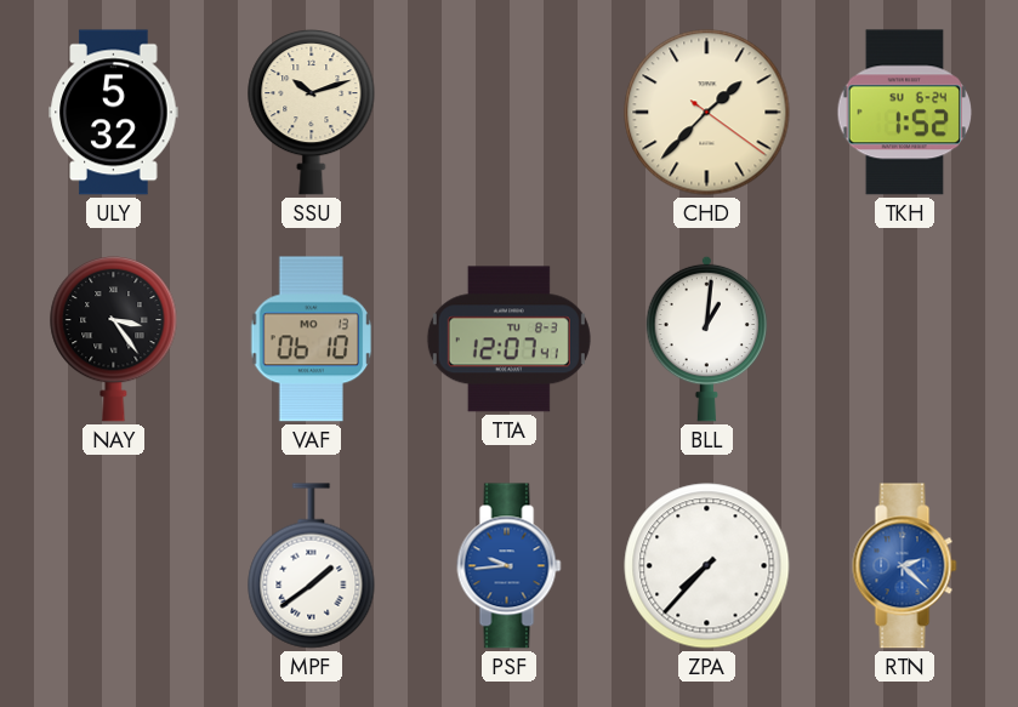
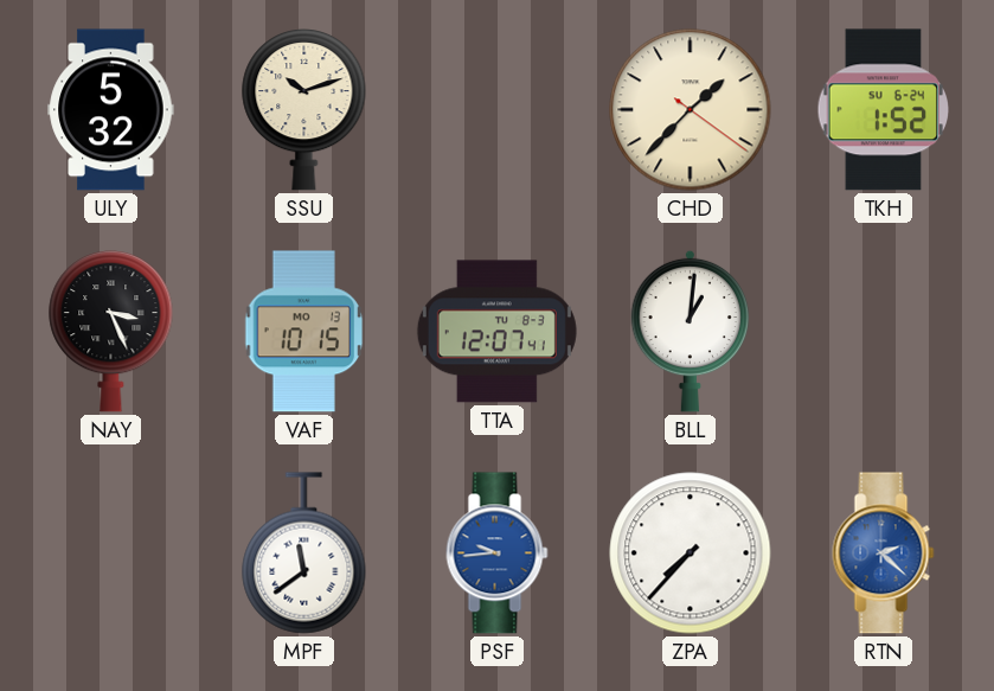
NAY: 3:24 -> 3:26
VAF: 06:10 -> 10:15
MPF: 1:39 -> 11:39
